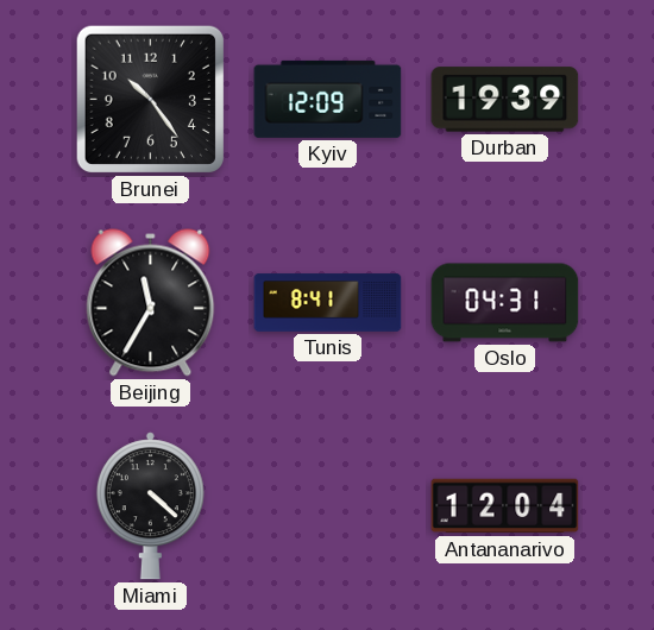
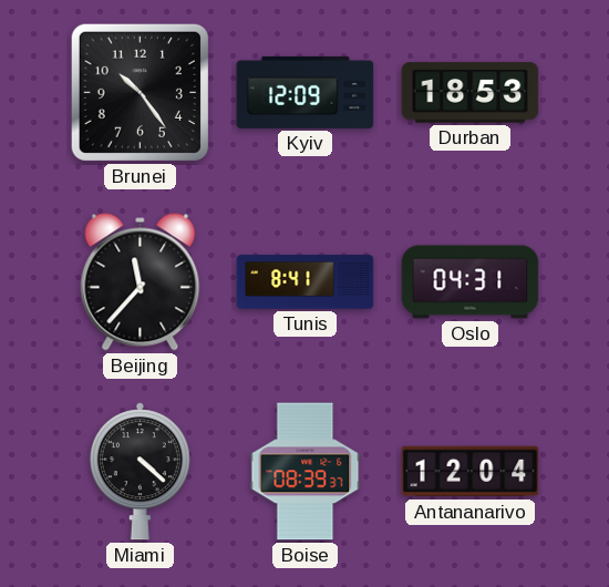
Durban: 19:39 -> 18:53
Beijing: 11:35 -> 11:37
Boise: none -> 08:39
